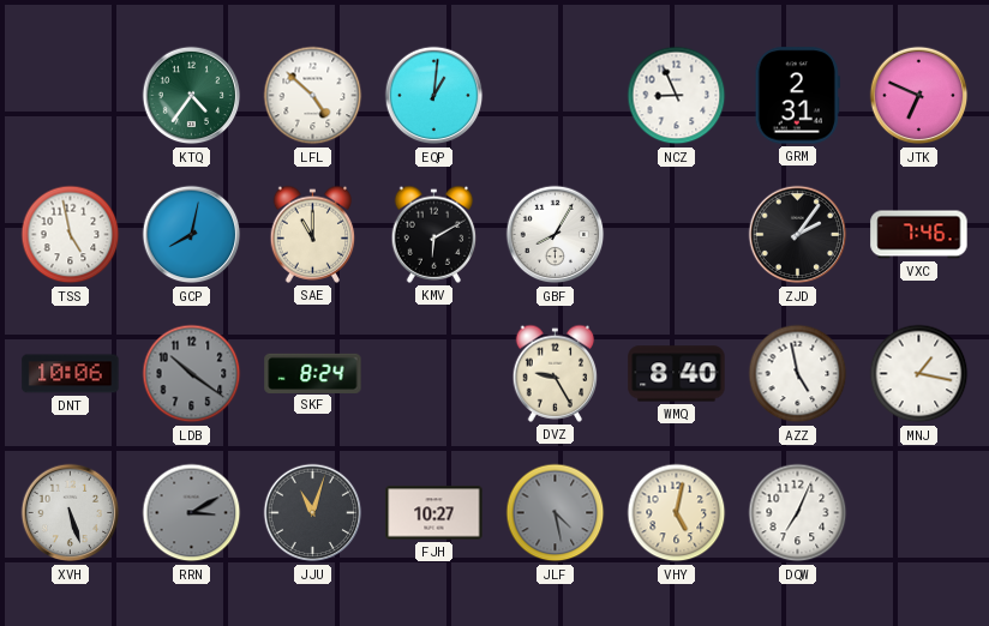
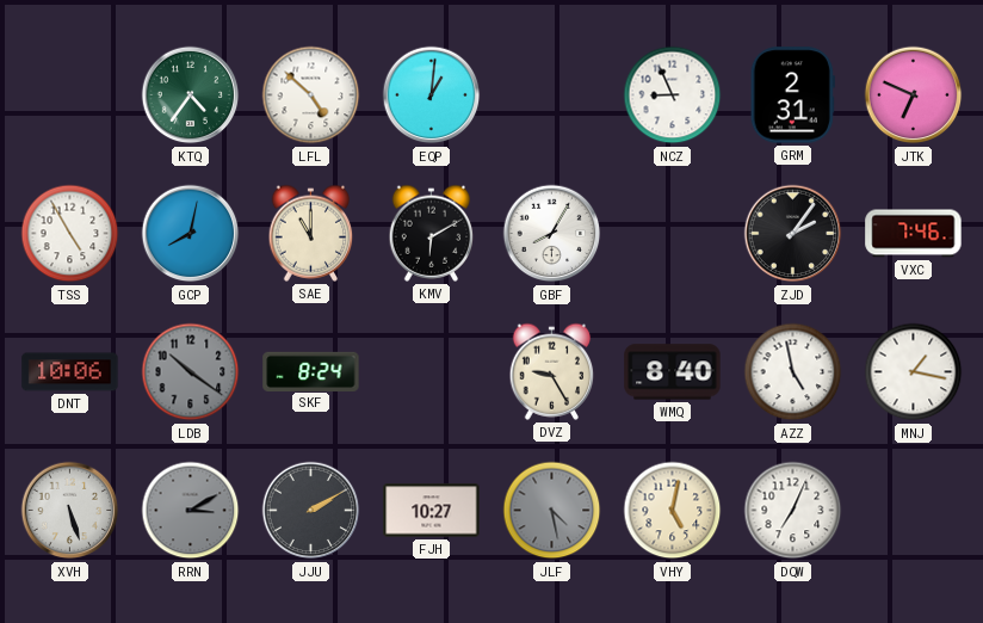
TSS: 4:58 -> 4:55
JJU: 11:03 -> 2:10
